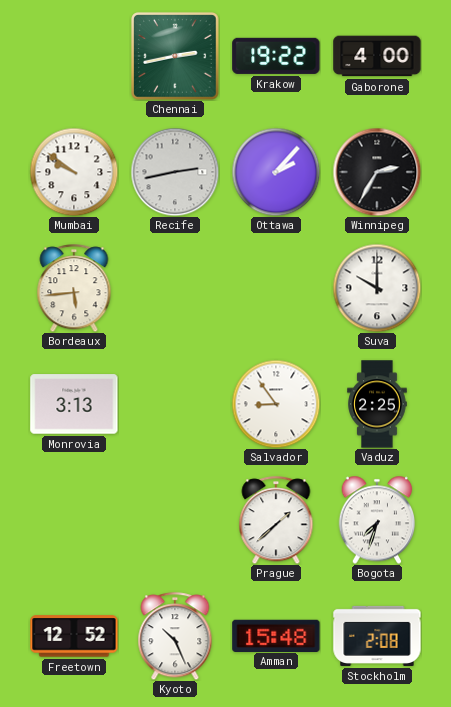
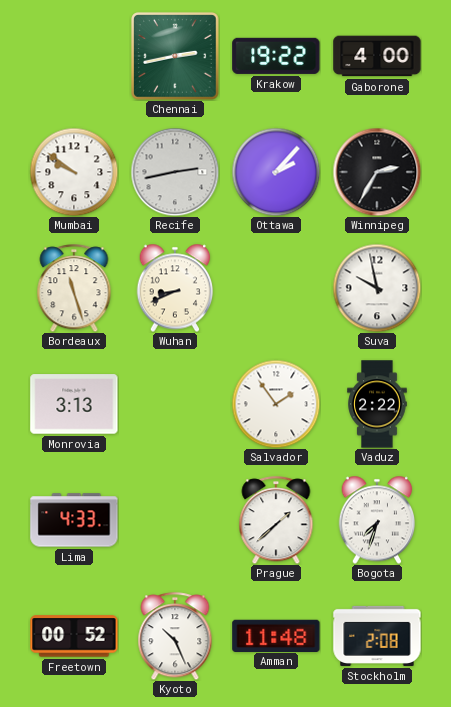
Bordeaux: 5:44 -> 11:27
Wuhan: none -> 8:41
Suva: 10:00 -> 9:58
Salvador: 8:54 -> 1:54
Vaduz: 2:25 -> 2:22
Lima: none -> 4:33
Freetown: 12:52 -> 00:52
Amman: 15:48 -> 11:48
